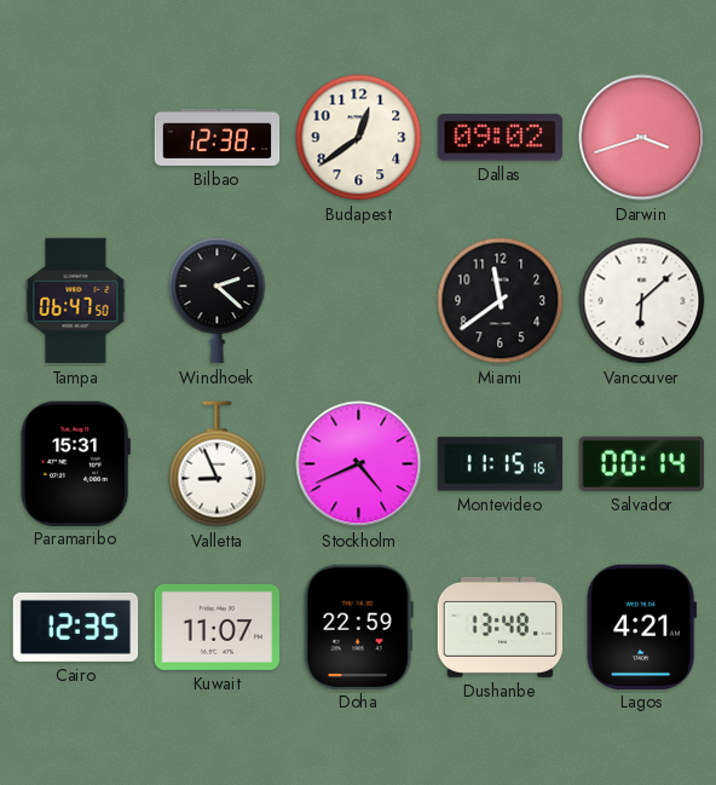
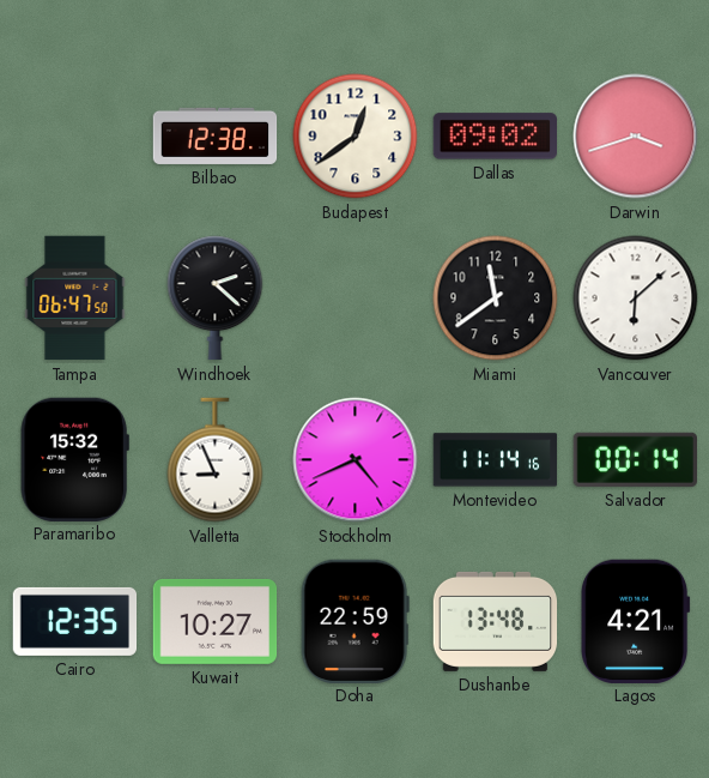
Paramaribo: 15:31 -> 15:32
Montevideo: 11:15 -> 11:14
Kuwait: 11:07 -> 10:27
